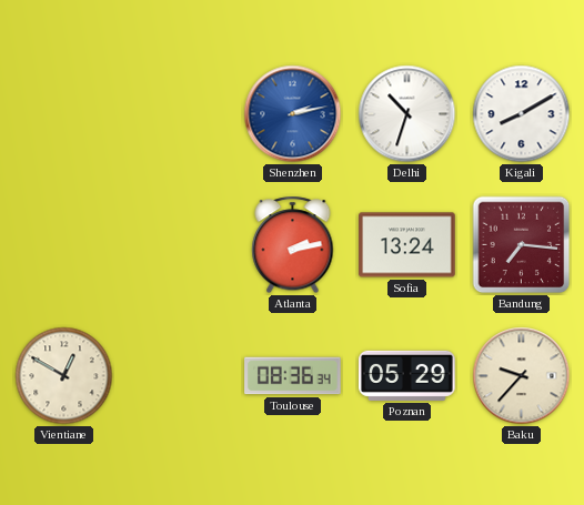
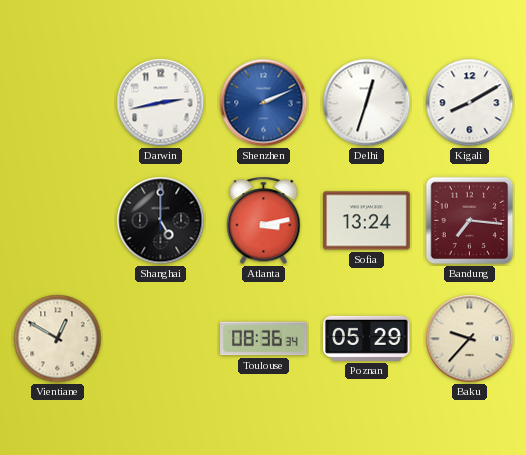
Darwin: none -> 2:43
Shenzhen: 2:13 -> 2:11
Delhi: 10:33 -> 12:33
Shanghai: none -> 5:00
Atlanta: 2:13 -> 3:13
